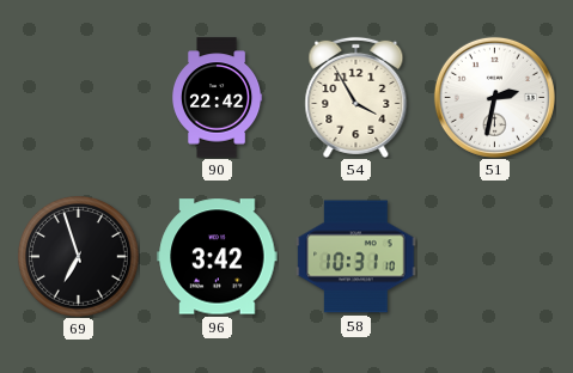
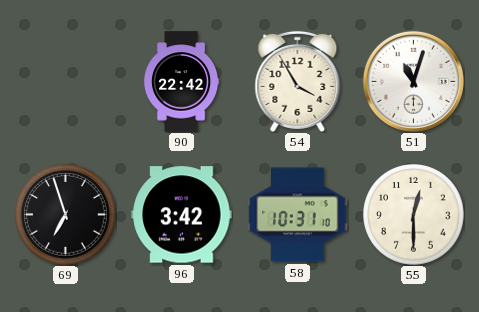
51: 2:32 -> 11:03
55: none -> 12:30
